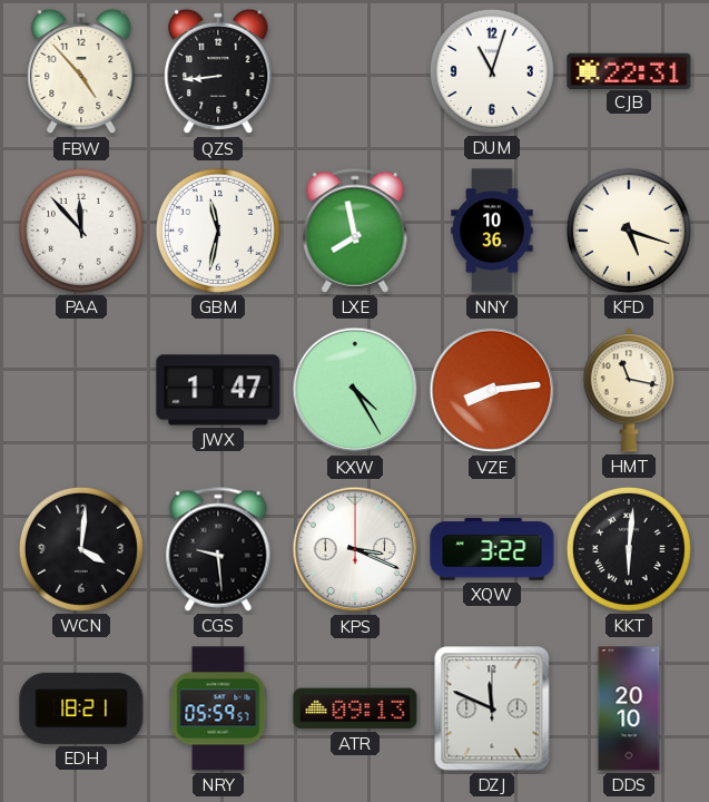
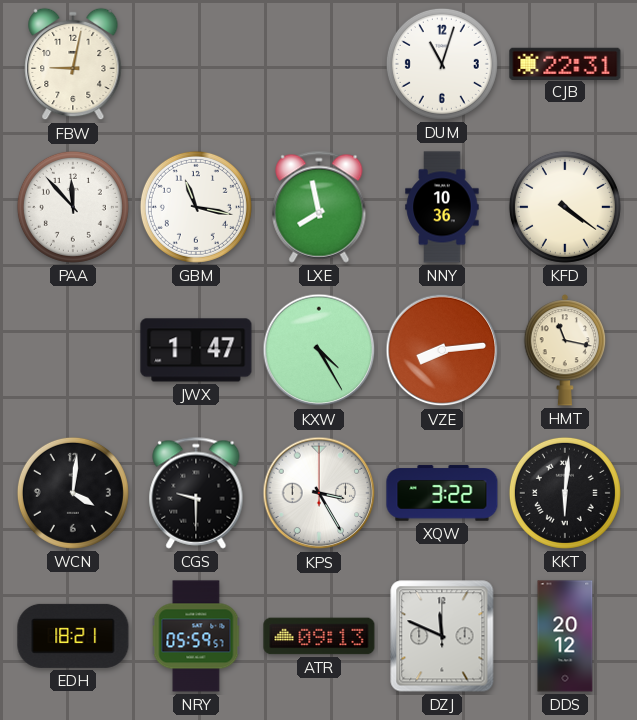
FBW: 4:53 -> 9:02
QZS: 8:44 -> none
GBM: 11:32 -> 11:17
KFD: 5:18 -> 4:21
CGS: 9:29 -> 9:30
KPS: 3:19 -> 3:25
DDS: 20:10 -> 20:12
